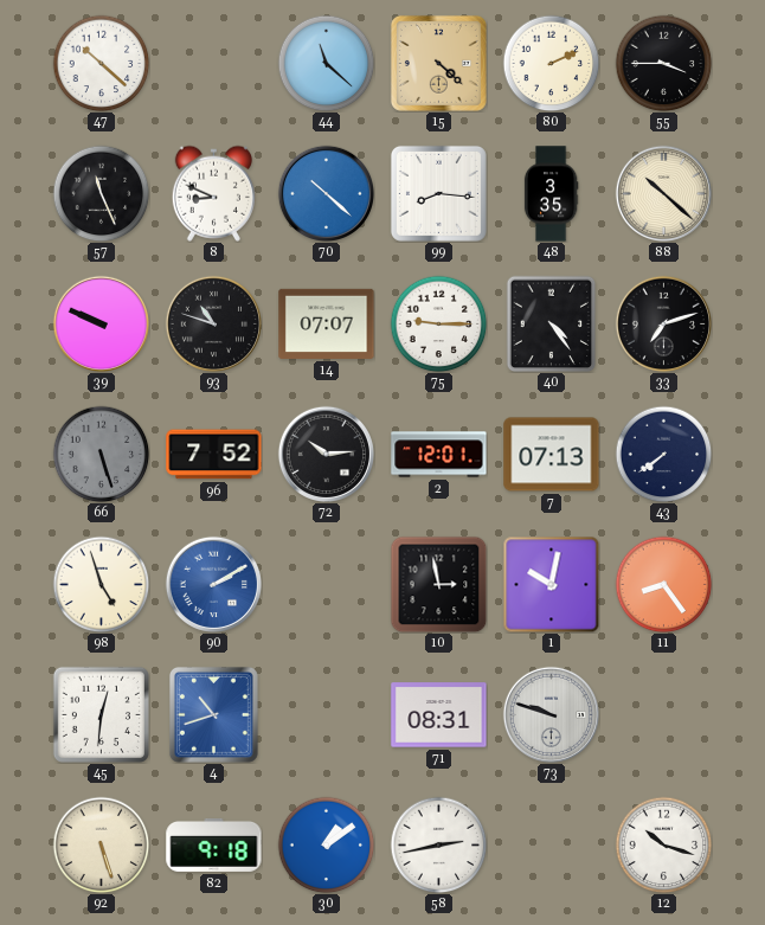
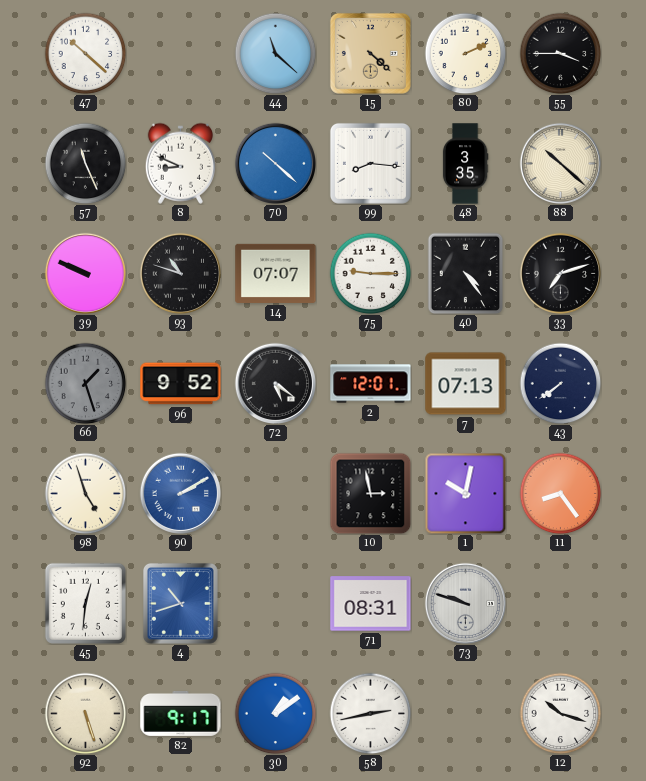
66: 5:27 -> 1:27
96: 7:52 -> 9:52
72: 10:14 -> 5:21
82: 9:18 -> 9:17
